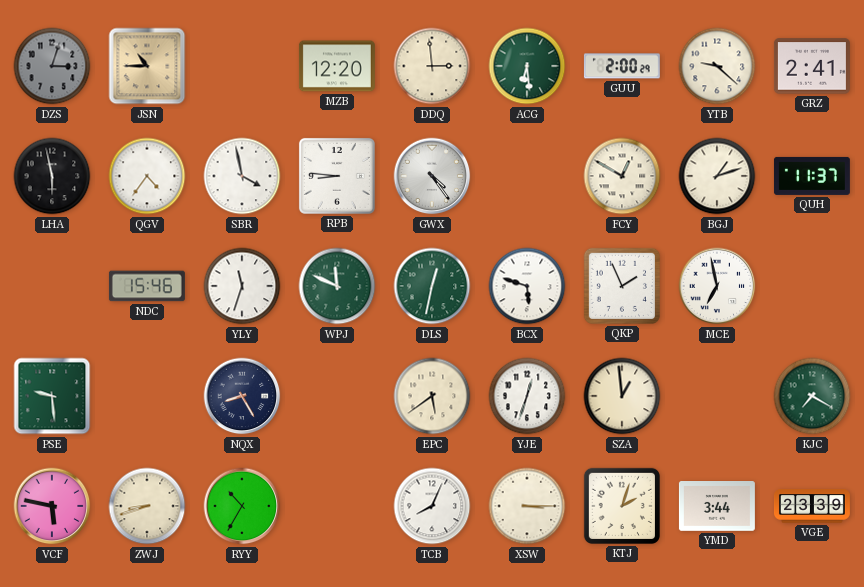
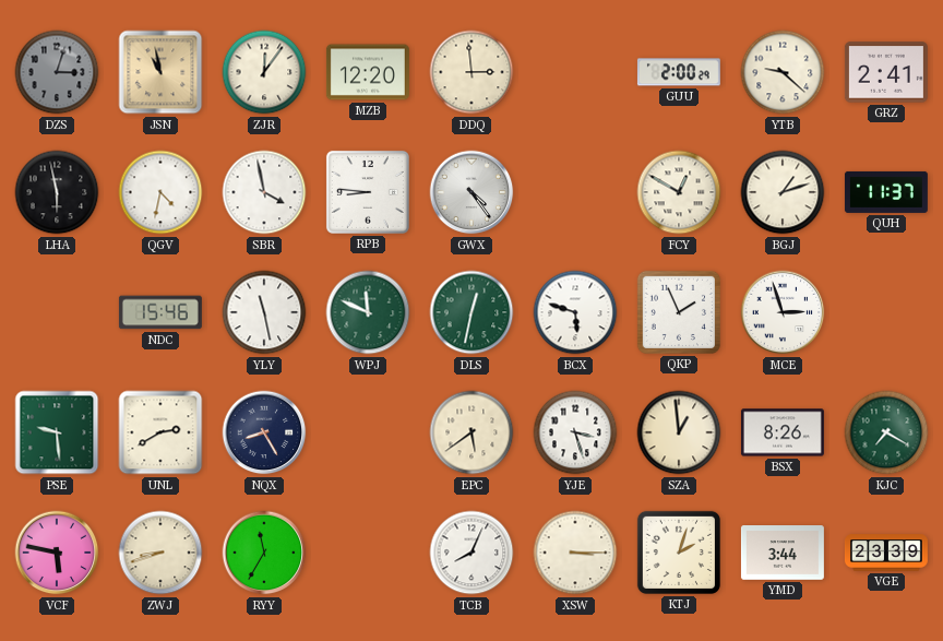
JSN: 10:45 -> 10:58
ZJR: none -> 12:06
ACG: 6:29 -> none
QGV: 4:36 -> 4:32
YLY: 11:33 -> 11:28
MCE: 6:58 -> 2:57
UNL: none -> 2:40
YJE: 12:33 -> 3:27
BSX: none -> 8:26
RYY: 10:35 -> 11:35
